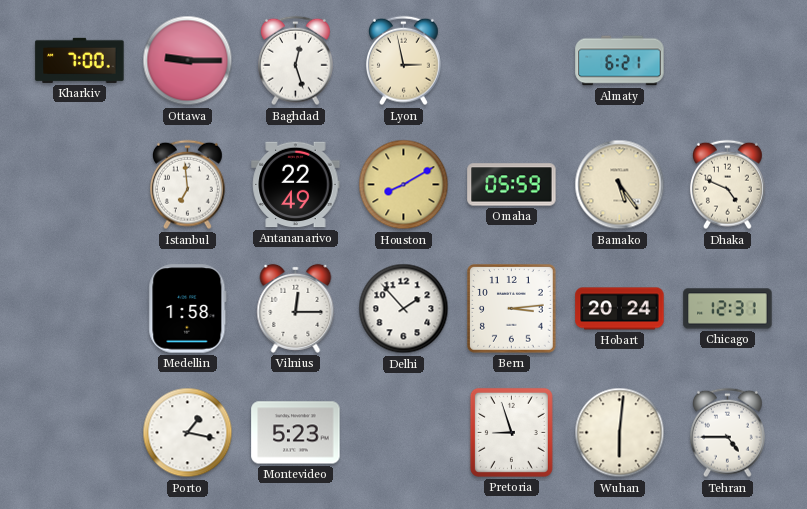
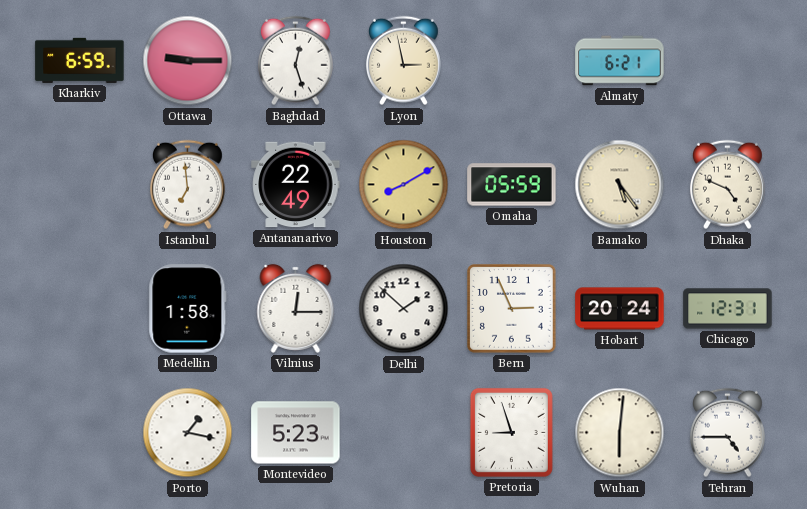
Kharkiv: 7:00 -> 6:59
Delhi: 1:53 -> 1:52
Bern: 3:14 -> 2:56
